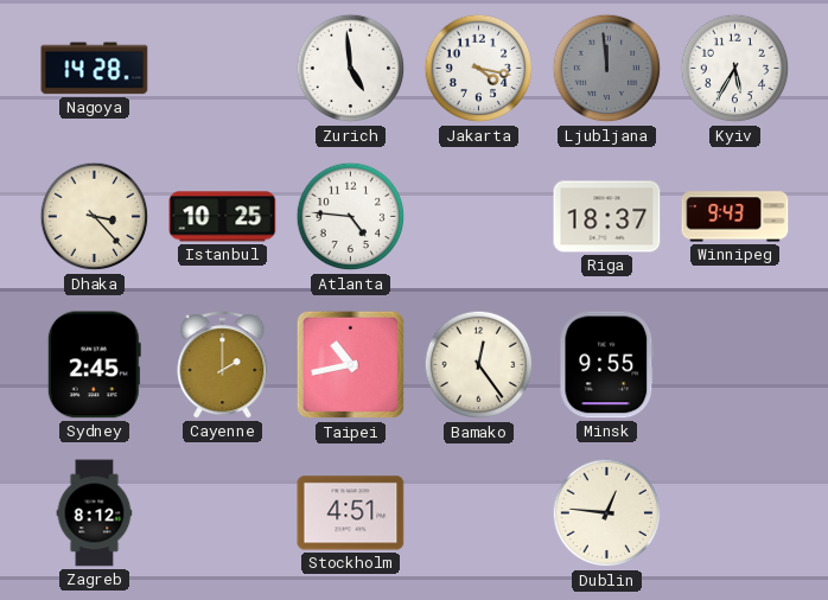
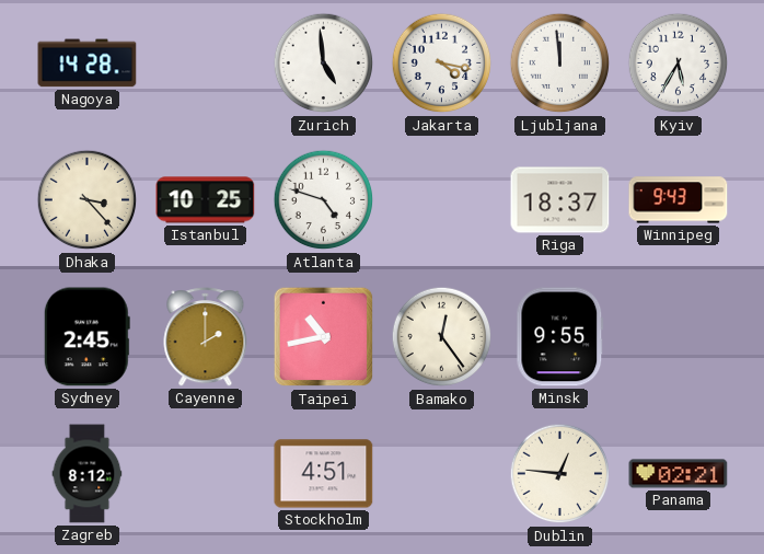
Ljubljana dial: grey -> white
Atlanta: 4:46 -> 4:48
Panama: none -> 02:21
